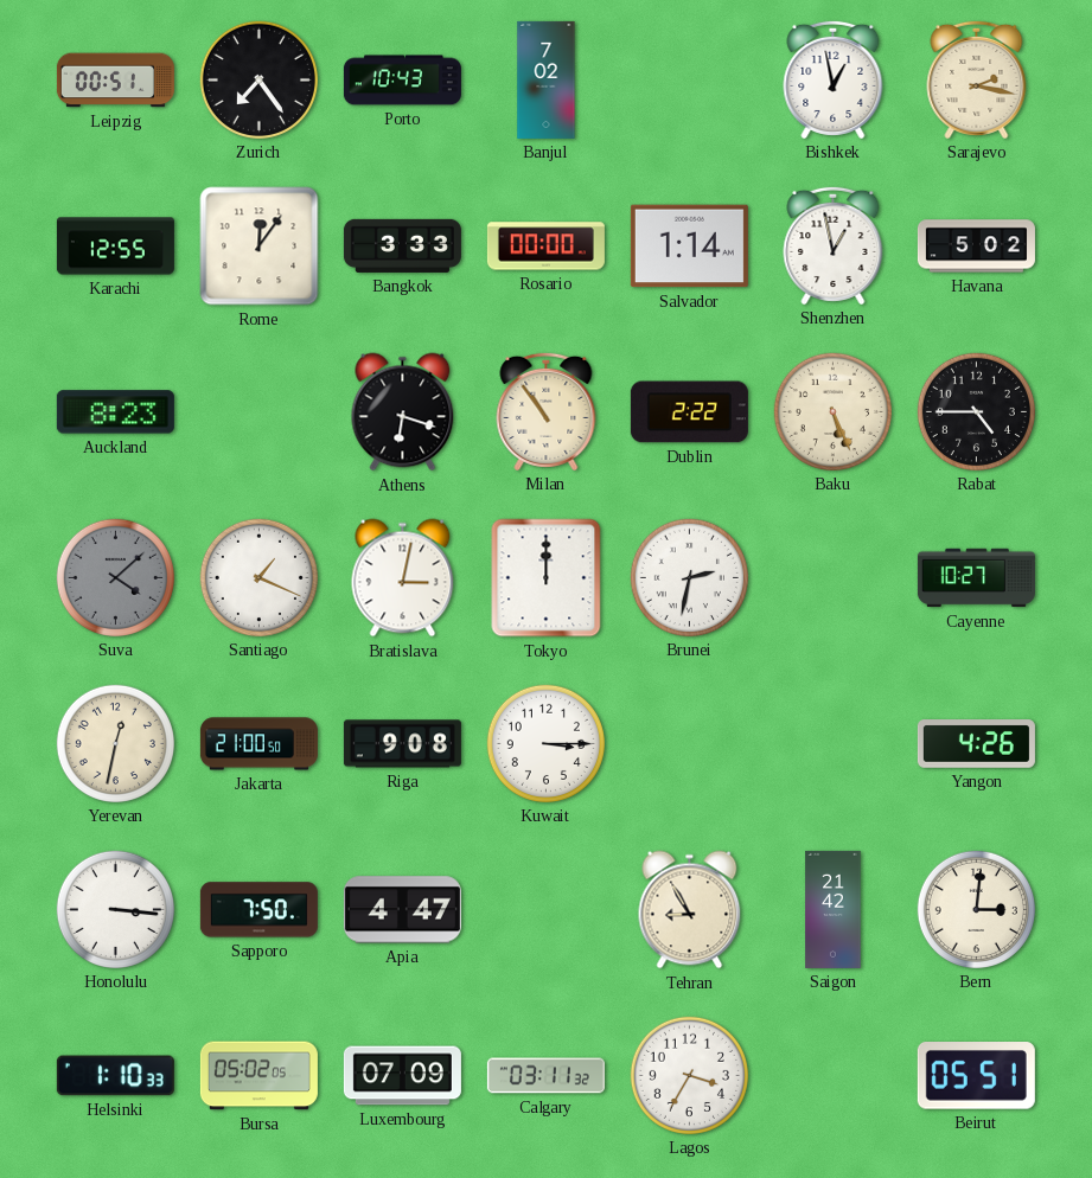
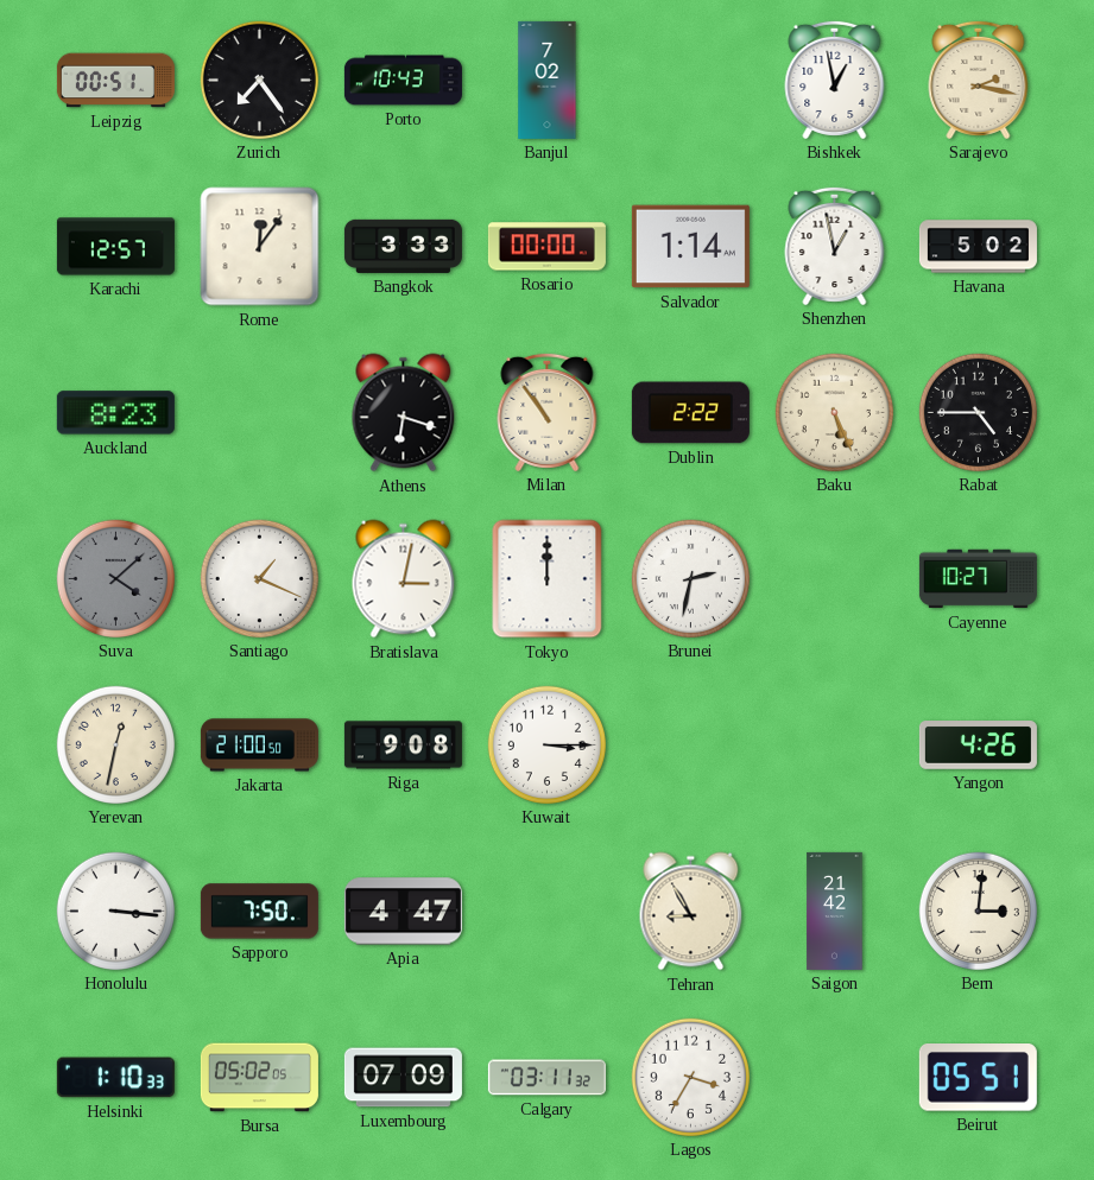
Karachi: 12:55 -> 12:57
